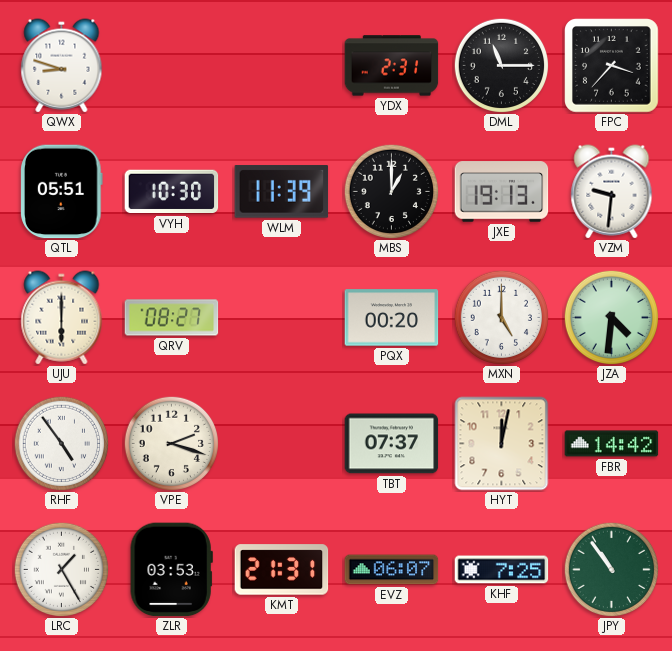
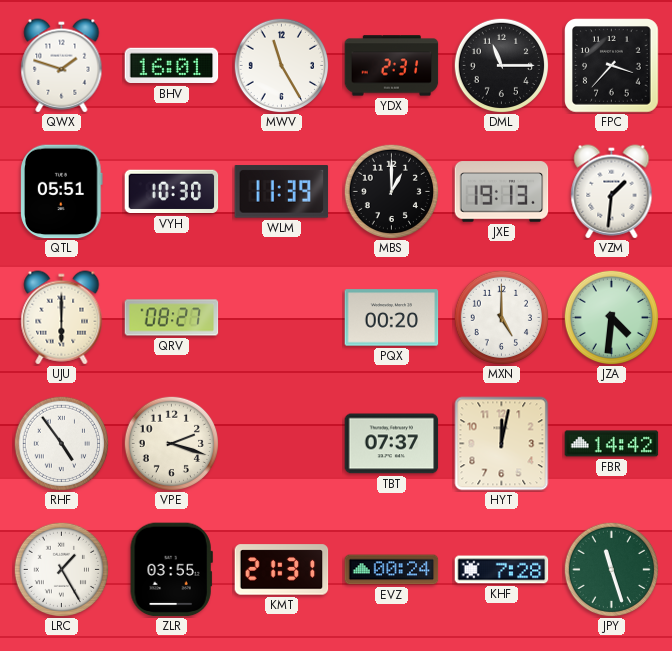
QWX: 8:48 -> 1:48
BHV: none -> 16:01
MWV: none -> 11:25
VZM: 9:31 -> 1:31
ZLR: 03:53 -> 03:55
EVZ: 06:07 -> 00:24
KHF: 7:25 -> 7:28
JPY: 10:54 -> 11:27
